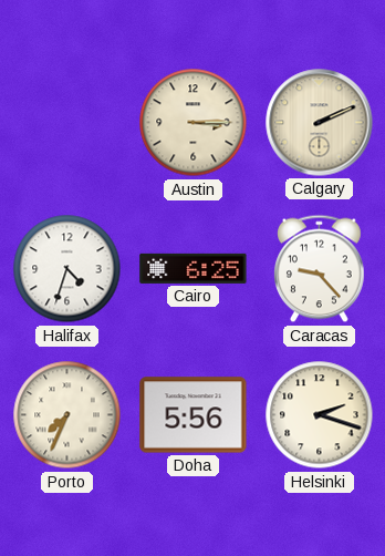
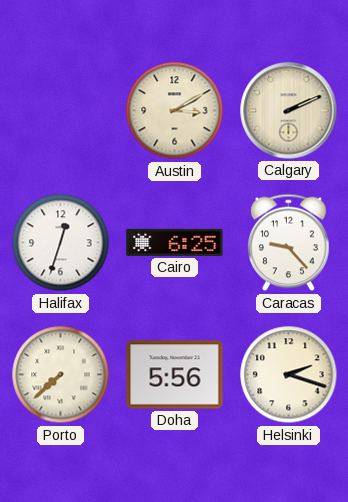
Austin: 3:15 -> 3:10
Halifax: 4:33 -> 12:33
Porto: 7:34 -> 7:38
